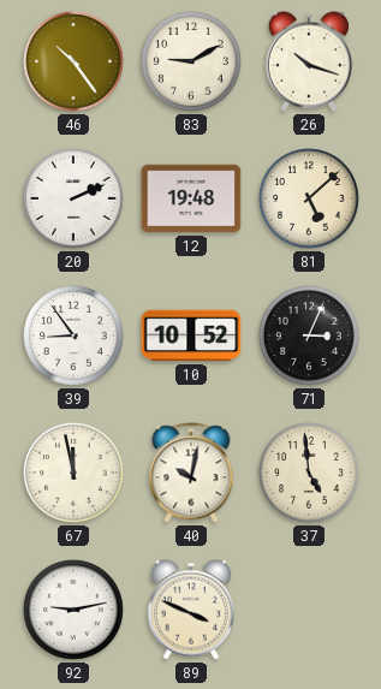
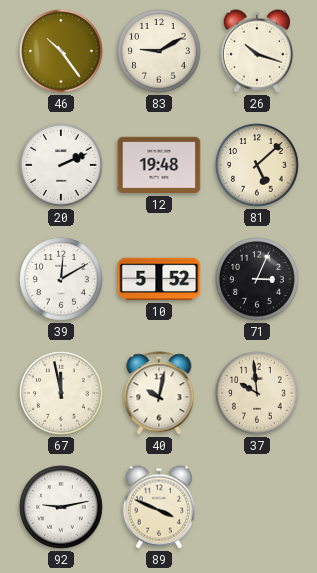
39: 8:54 -> 12:10
10: 10:52 -> 5:52
37: 4:59 -> 9:59
